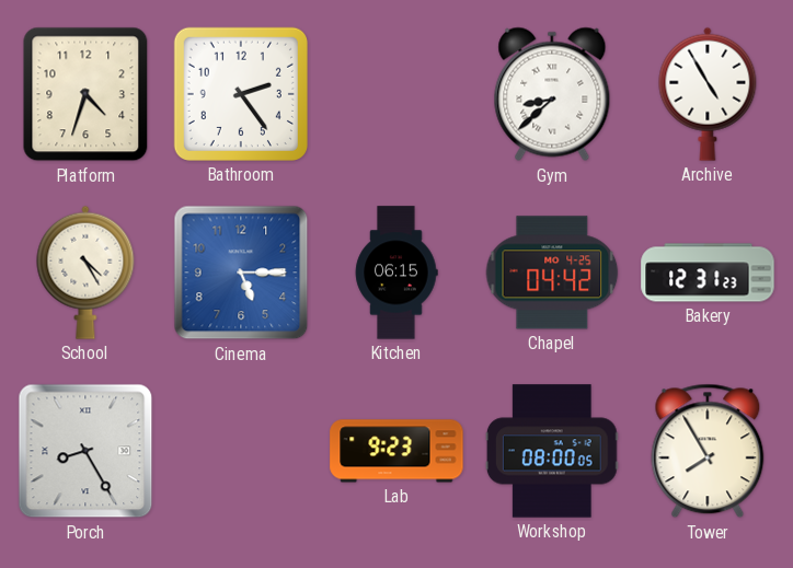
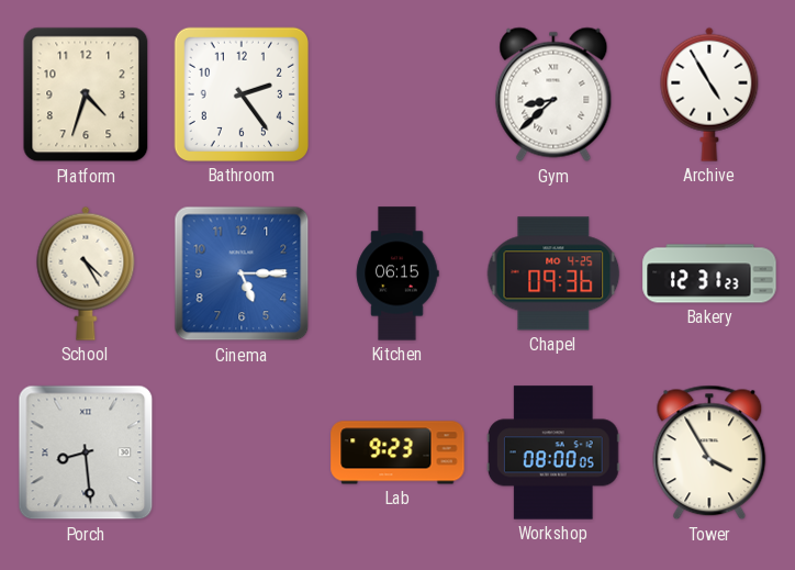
Chapel: 04:42 -> 09:36
Porch: 8:25 -> 8:29
Tower: 7:55 -> 3:55
